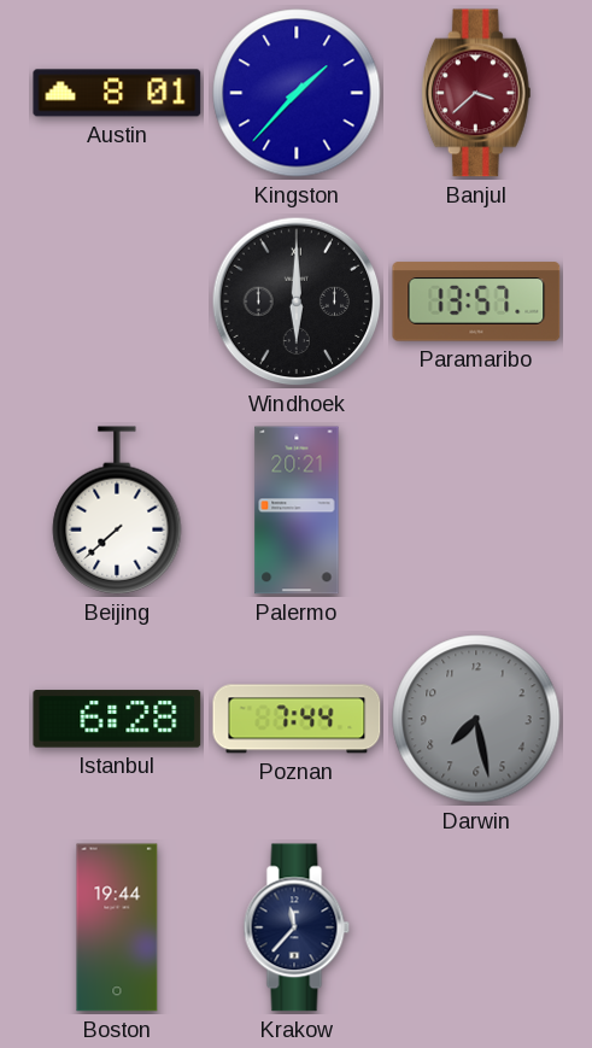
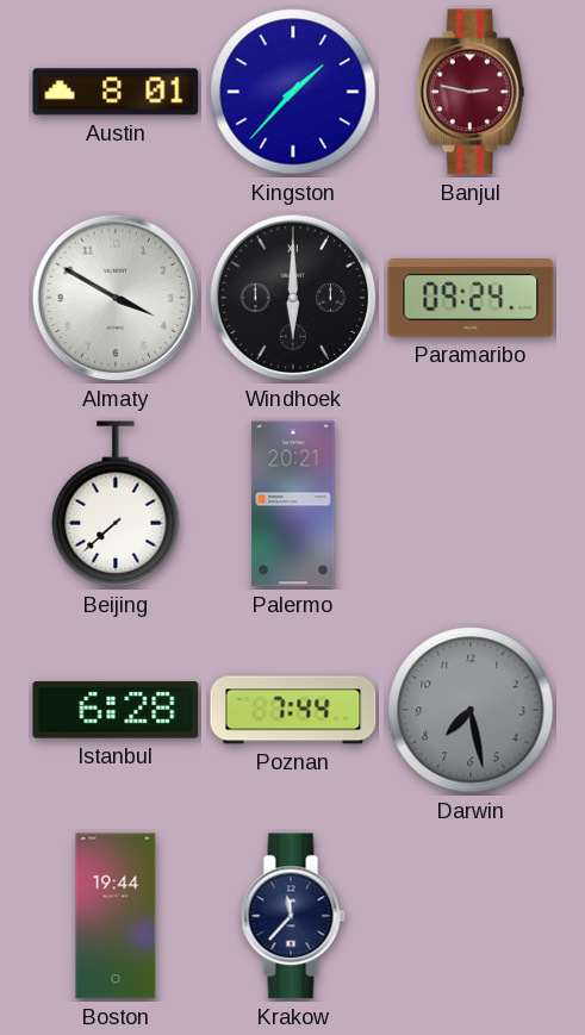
Banjul: 3:38 -> 2:47
Almaty: none -> 3:50
Paramaribo: 13:57 -> 09:24
